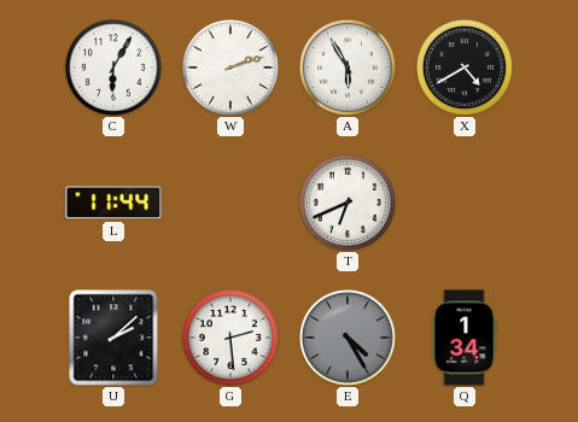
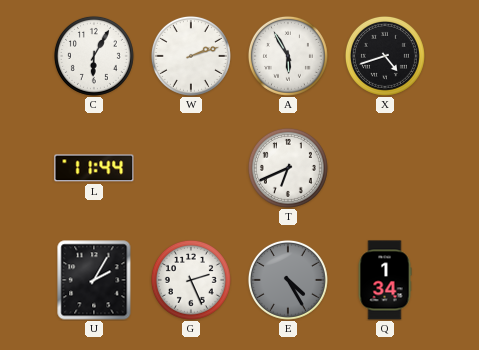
X: 4:40 -> 4:42
U: 2:08 -> 2:05
G: 2:29 -> 2:26
